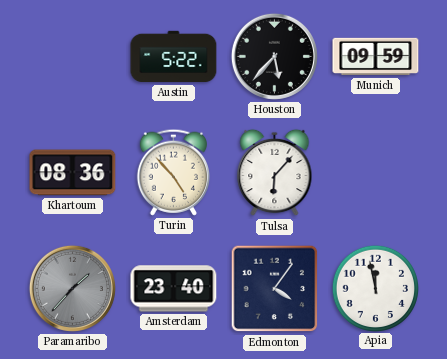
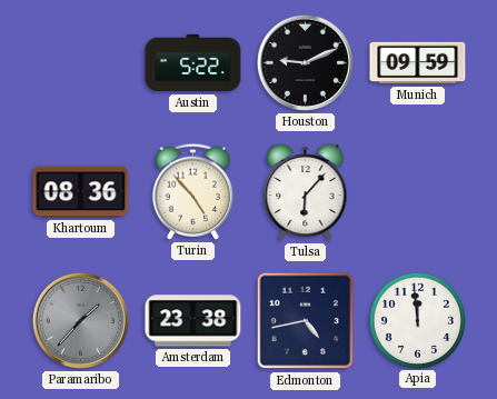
Houston: 5:37 -> 9:11
Amsterdam: 23:40 -> 23:38
Edmonton: 4:06 -> 4:43
Apia: 11:58 -> 11:59
